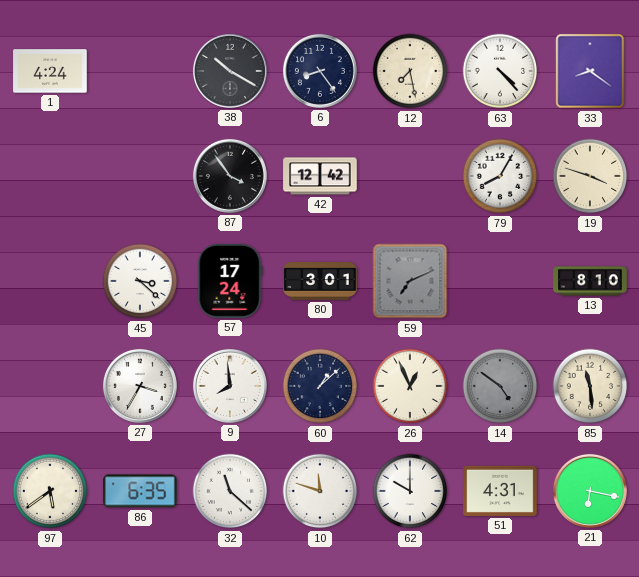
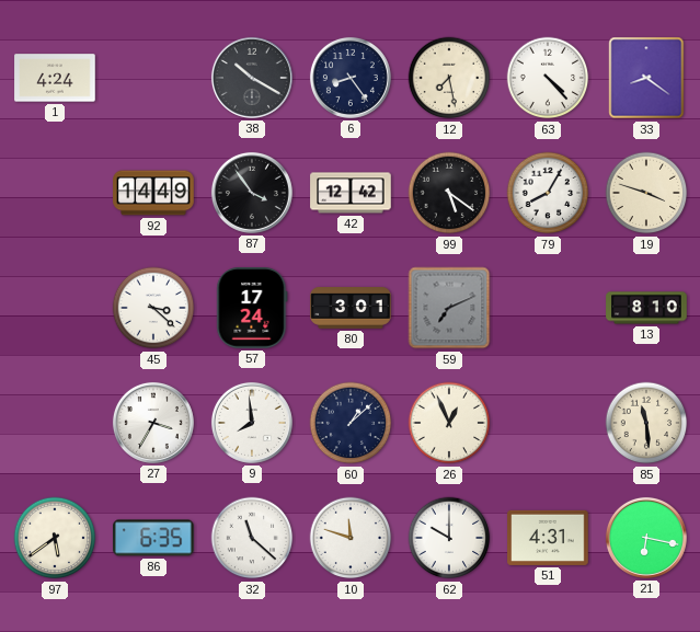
92: none -> 14:49
99: none -> 5:21
14: 4:51 -> none
